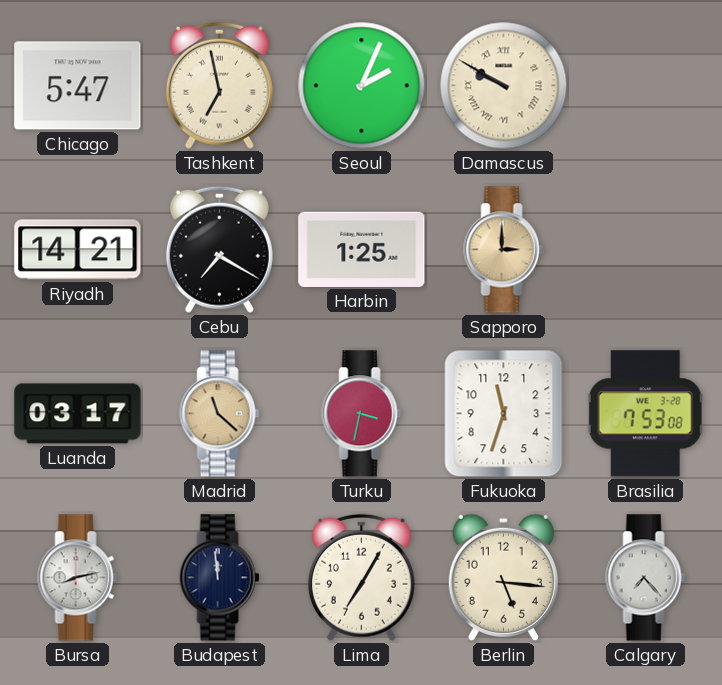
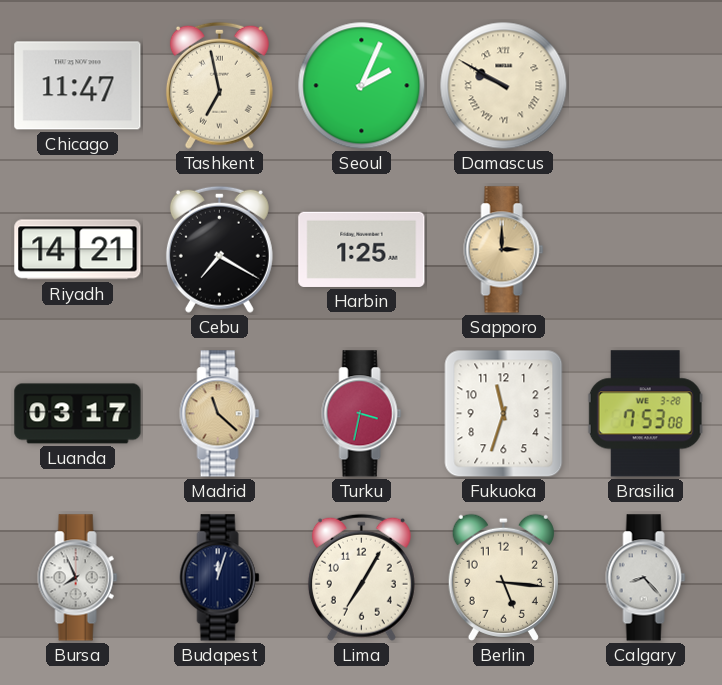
Chicago: 5:47 -> 11:47
Bursa: 8:13 -> 7:56
Budapest: 11:59 -> 12:03
Calgary: 7:23 -> 8:23
